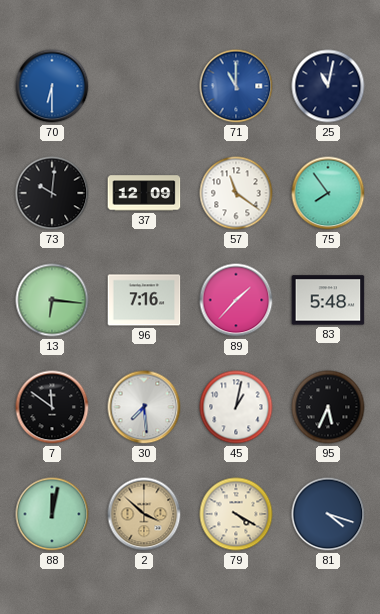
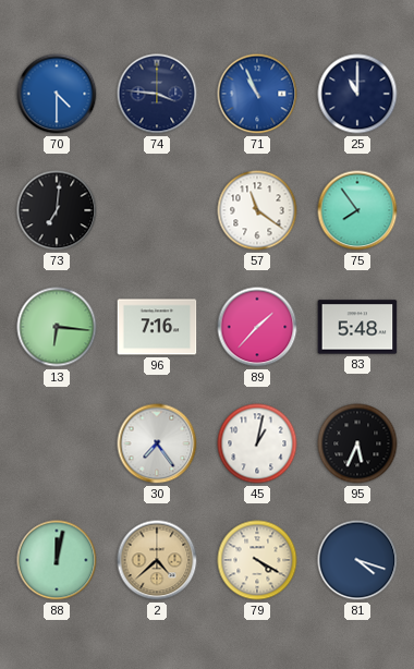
70: 6:30 -> 4:30
74: none -> 3:46
71: 11:00 -> 10:56
25: 11:02 -> 11:00
73: 10:01 -> 7:01
37: 12:09 -> none
7: 11:51 -> none
30: 7:29 -> 7:24
2: 3:52 -> 4:38
